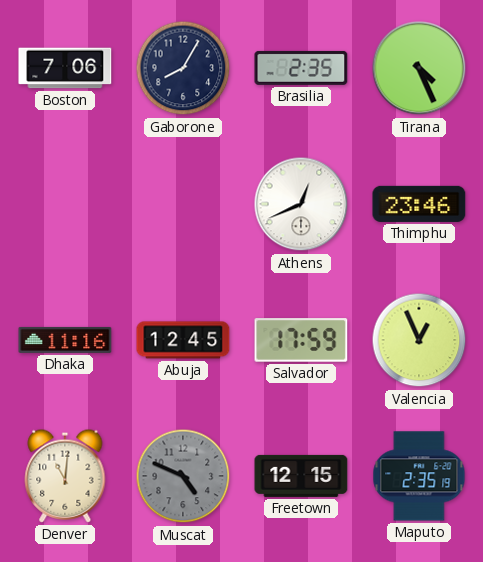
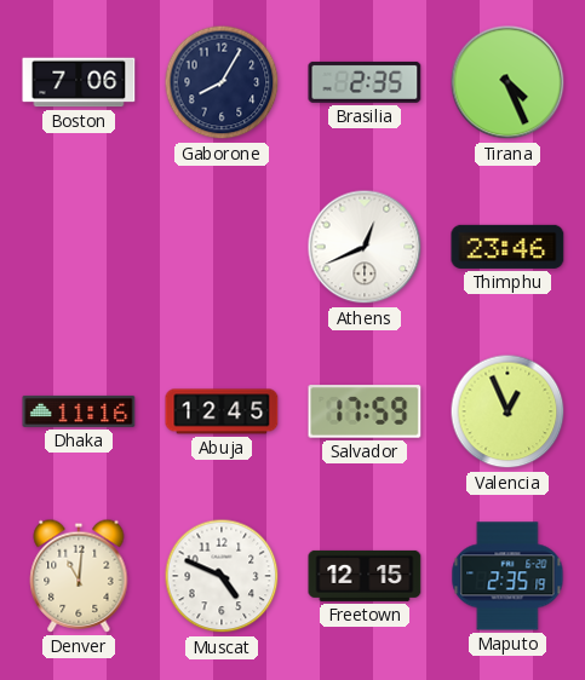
Muscat dial: grey -> white
